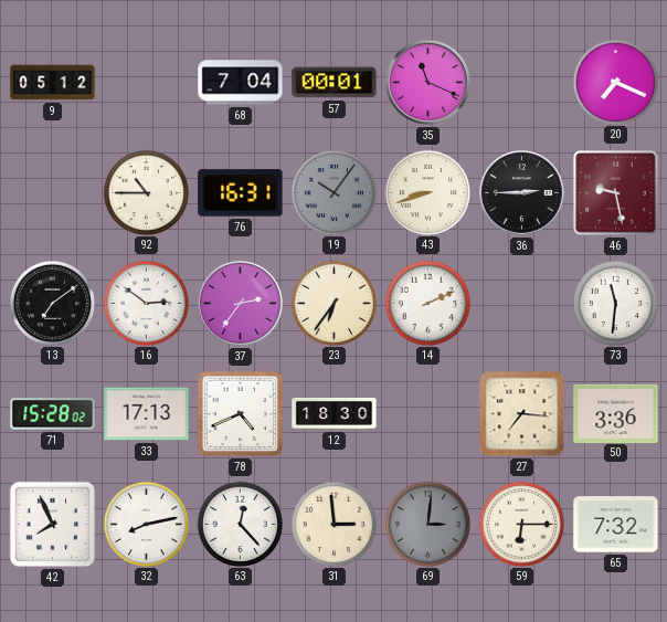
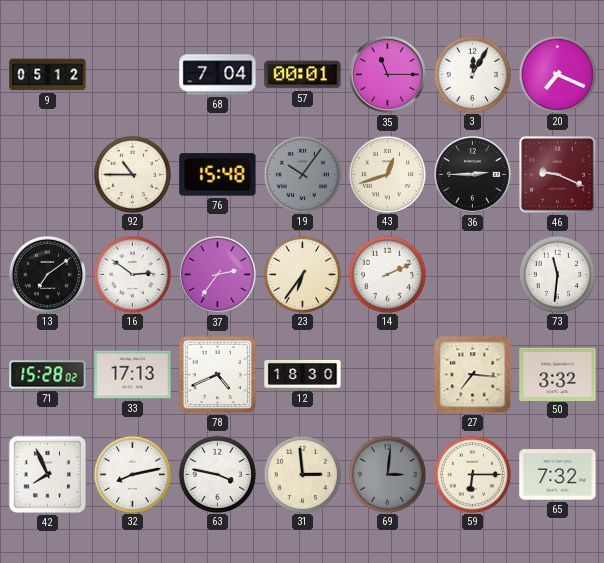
35: 11:19 -> 11:15
3: none -> 12:05
76: 16:31 -> 15:48
43: 8:42 -> 12:42
46: 9:28 -> 9:19
50: 3:36 -> 3:32
63: 12:23 -> 3:47
